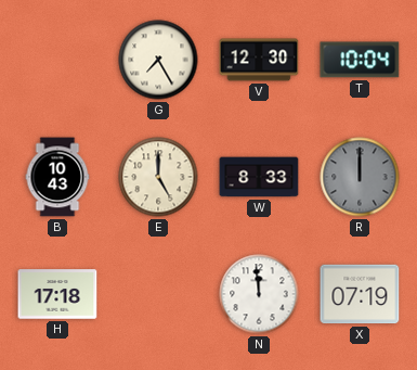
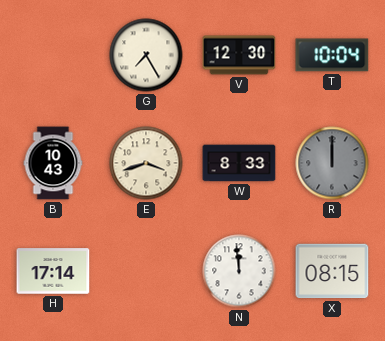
E: 5:00 -> 3:42
H: 17:18 -> 17:14
X: 07:19 -> 08:15
